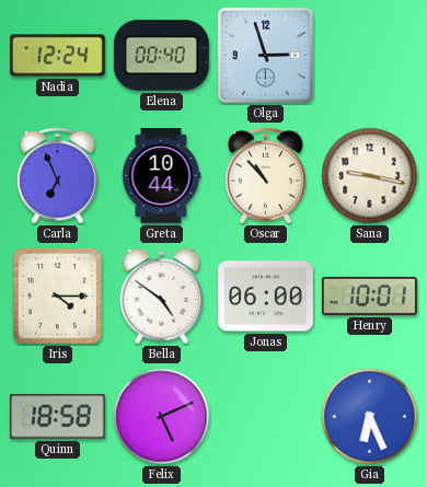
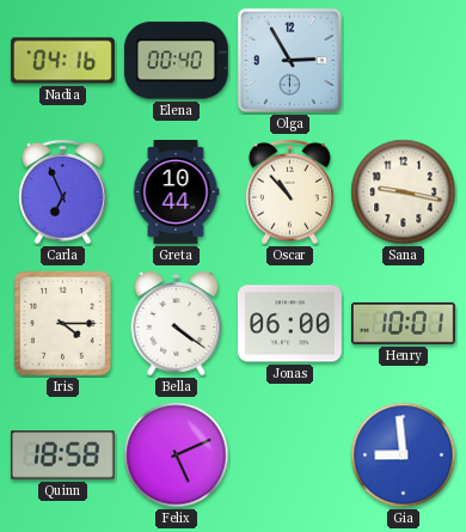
Nadia: 12:24 -> 04:16
Olga: 2:57 -> 2:55
Bella: 4:51 -> 4:21
Gia: 6:26 -> 8:59
